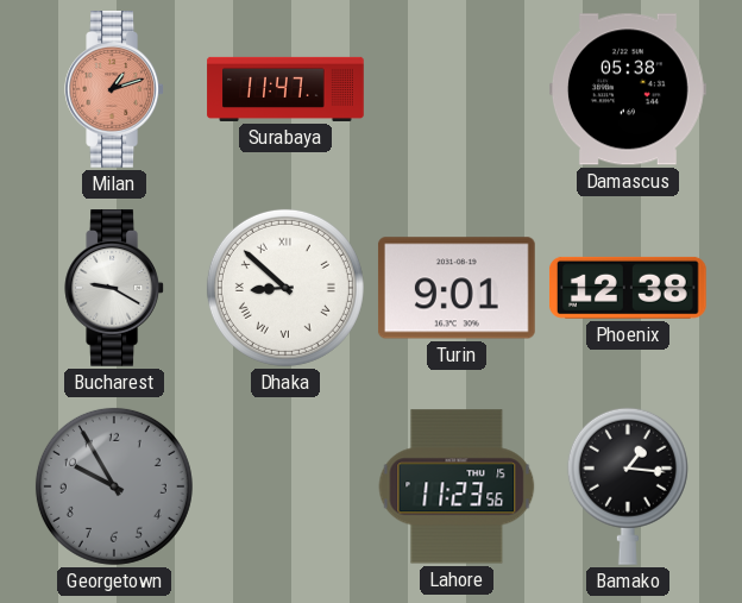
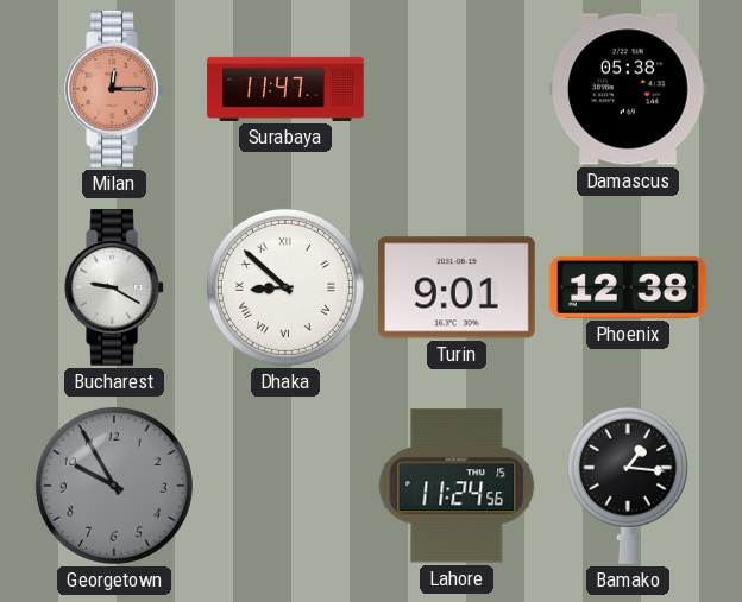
Milan: 1:12 -> 12:15
Lahore: 11:23 -> 11:24
